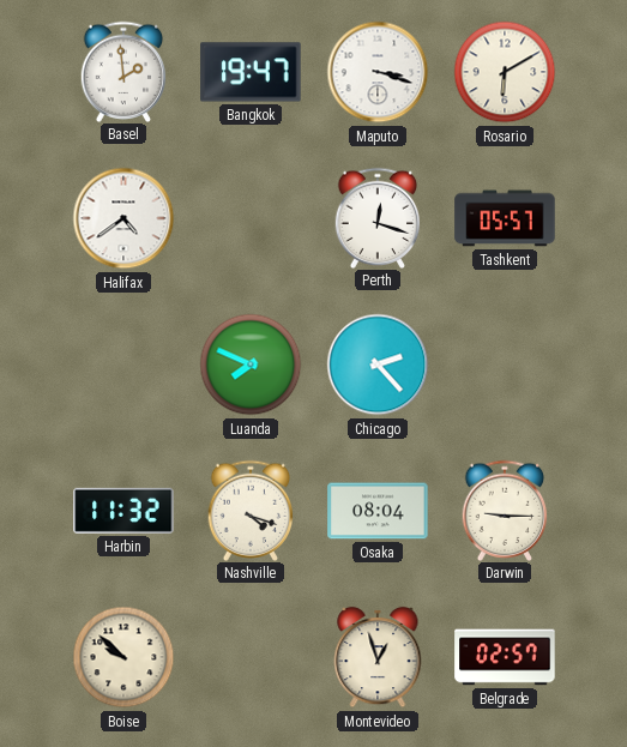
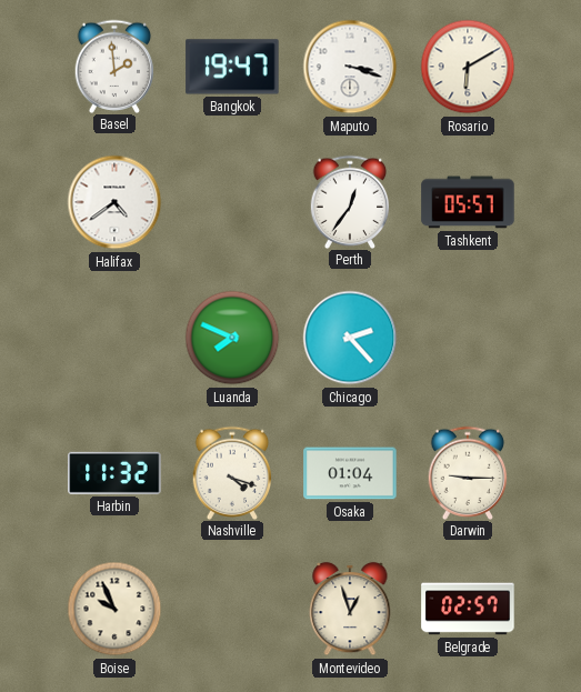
Perth: 12:18 -> 12:36
Osaka: 08:04 -> 01:04
Boise: 9:52 -> 9:56
